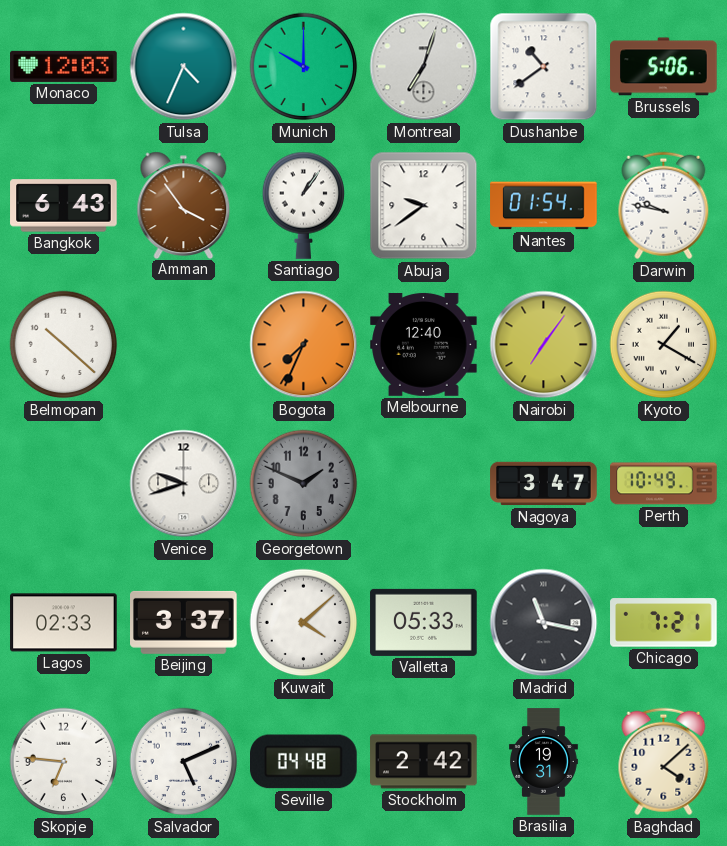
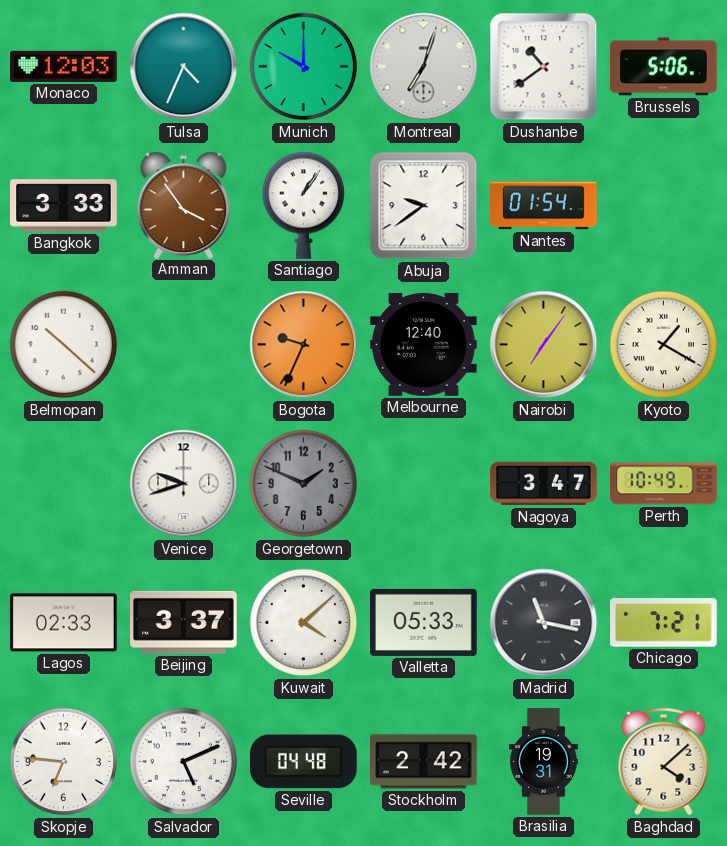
Bangkok: 6:43 -> 3:33
Darwin: 9:47 -> none
Bogota: 7:34 -> 9:34
